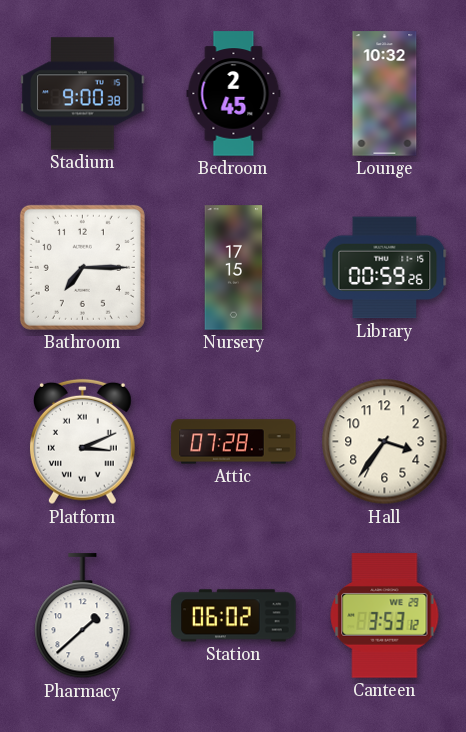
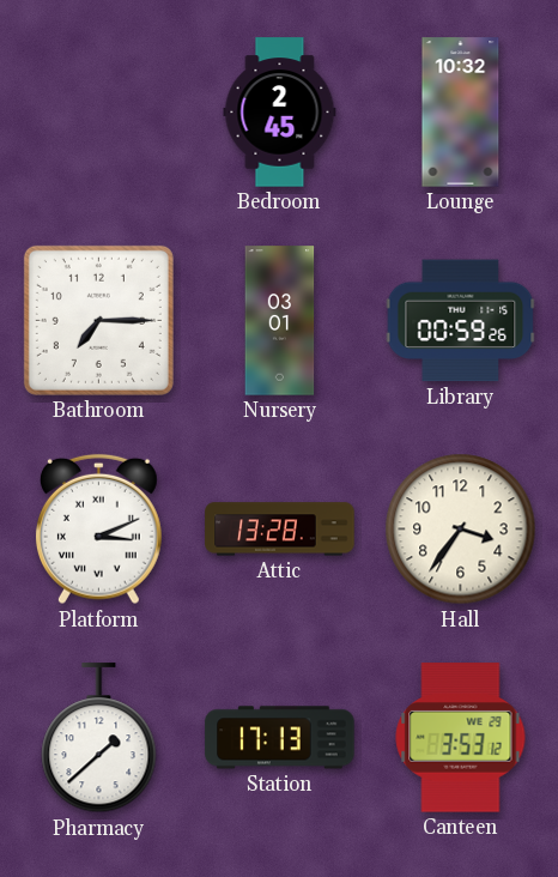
Stadium: 9:00 -> none
Nursery: 17:15 -> 03:01
Attic: 07:28 -> 13:28
Station: 06:02 -> 17:13
